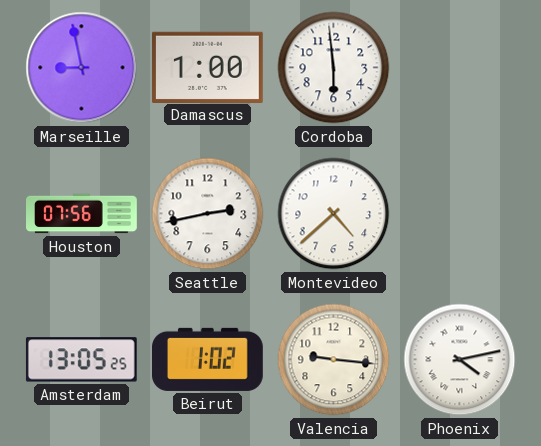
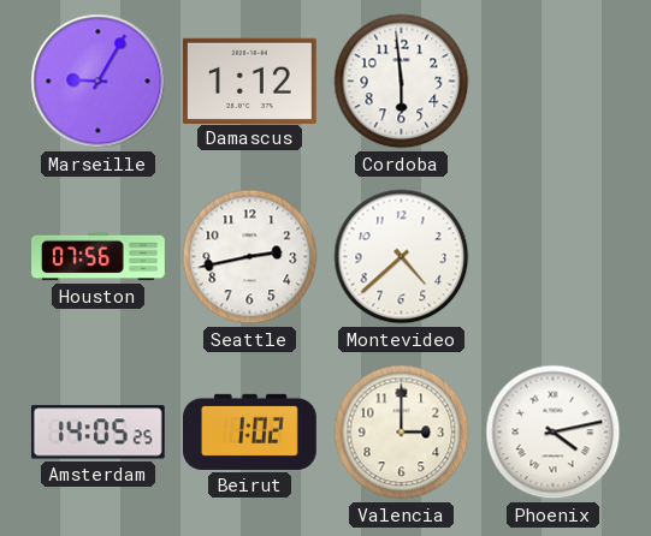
Marseille: 8:58 -> 9:05
Damascus: 1:00 -> 1:12
Amsterdam: 13:05 -> 14:05
Valencia: 9:16 -> 3:00
